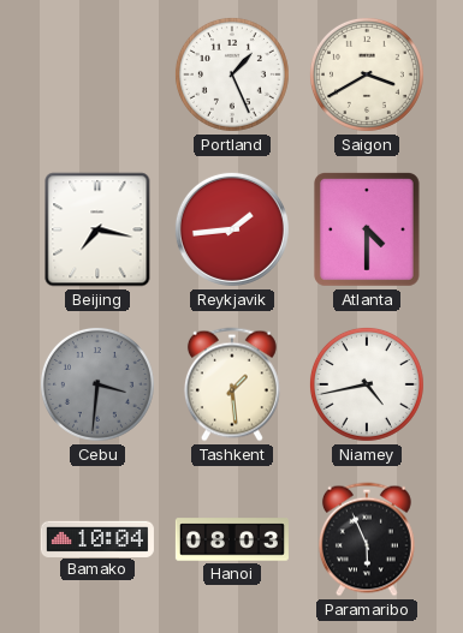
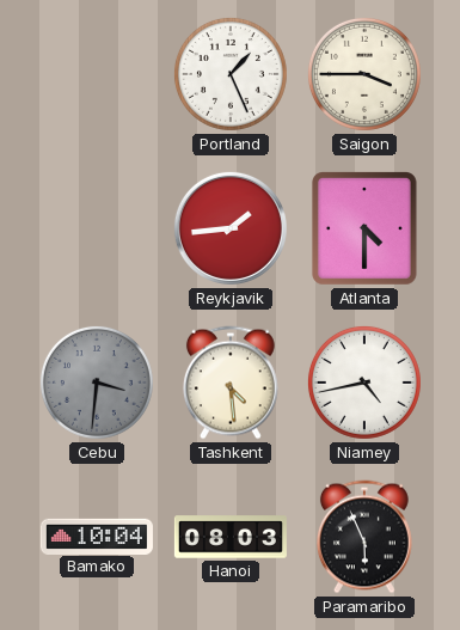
Saigon: 3:40 -> 3:45
Beijing: 7:17 -> none
Tashkent: 1:29 -> 4:29
